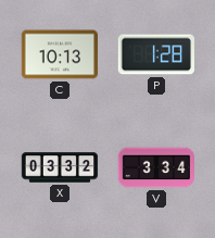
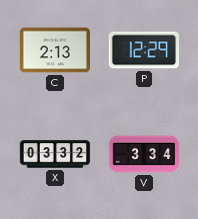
C: 10:13 -> 2:13
P: 1:28 -> 12:29
